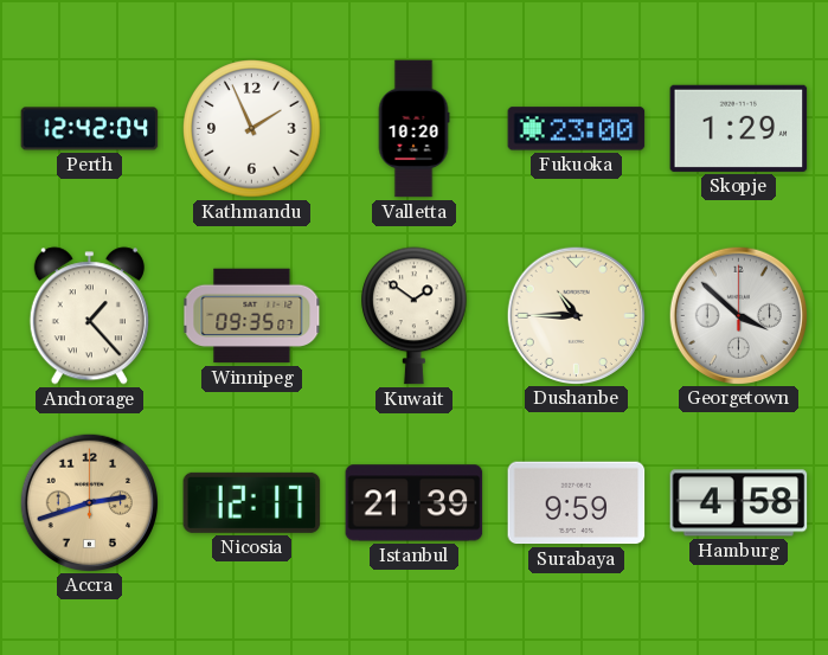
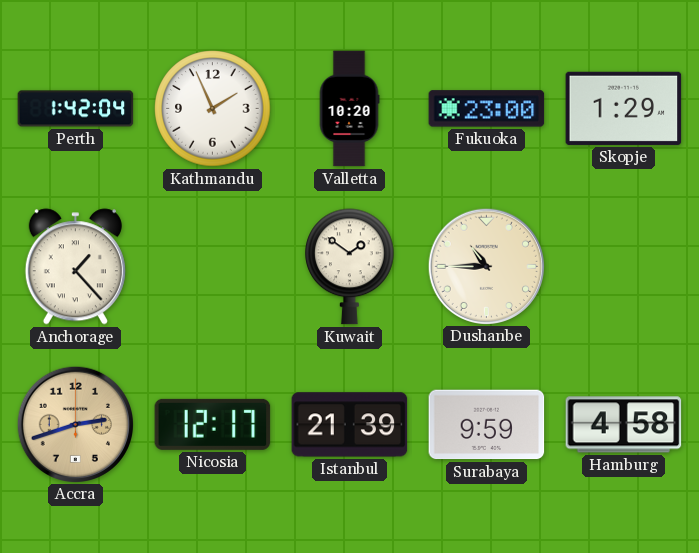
Perth: 12:42 -> 1:42
Winnipeg: 09:35 -> none
Georgetown: 3:52 -> none
